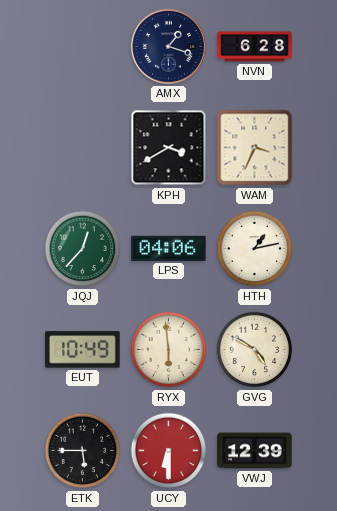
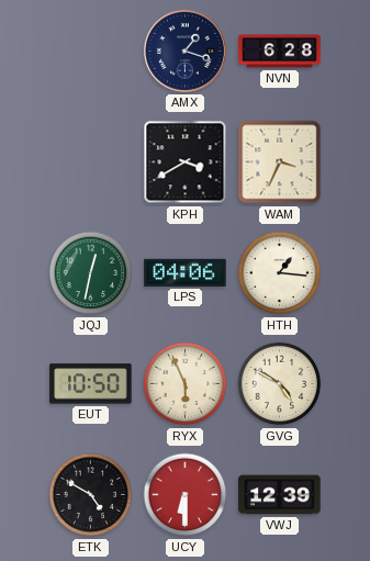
JQJ: 12:37 -> 12:32
HTH: 1:13 -> 1:16
EUT: 10:49 -> 10:50
RYX: 5:59 -> 5:56
ETK: 5:45 -> 4:50
